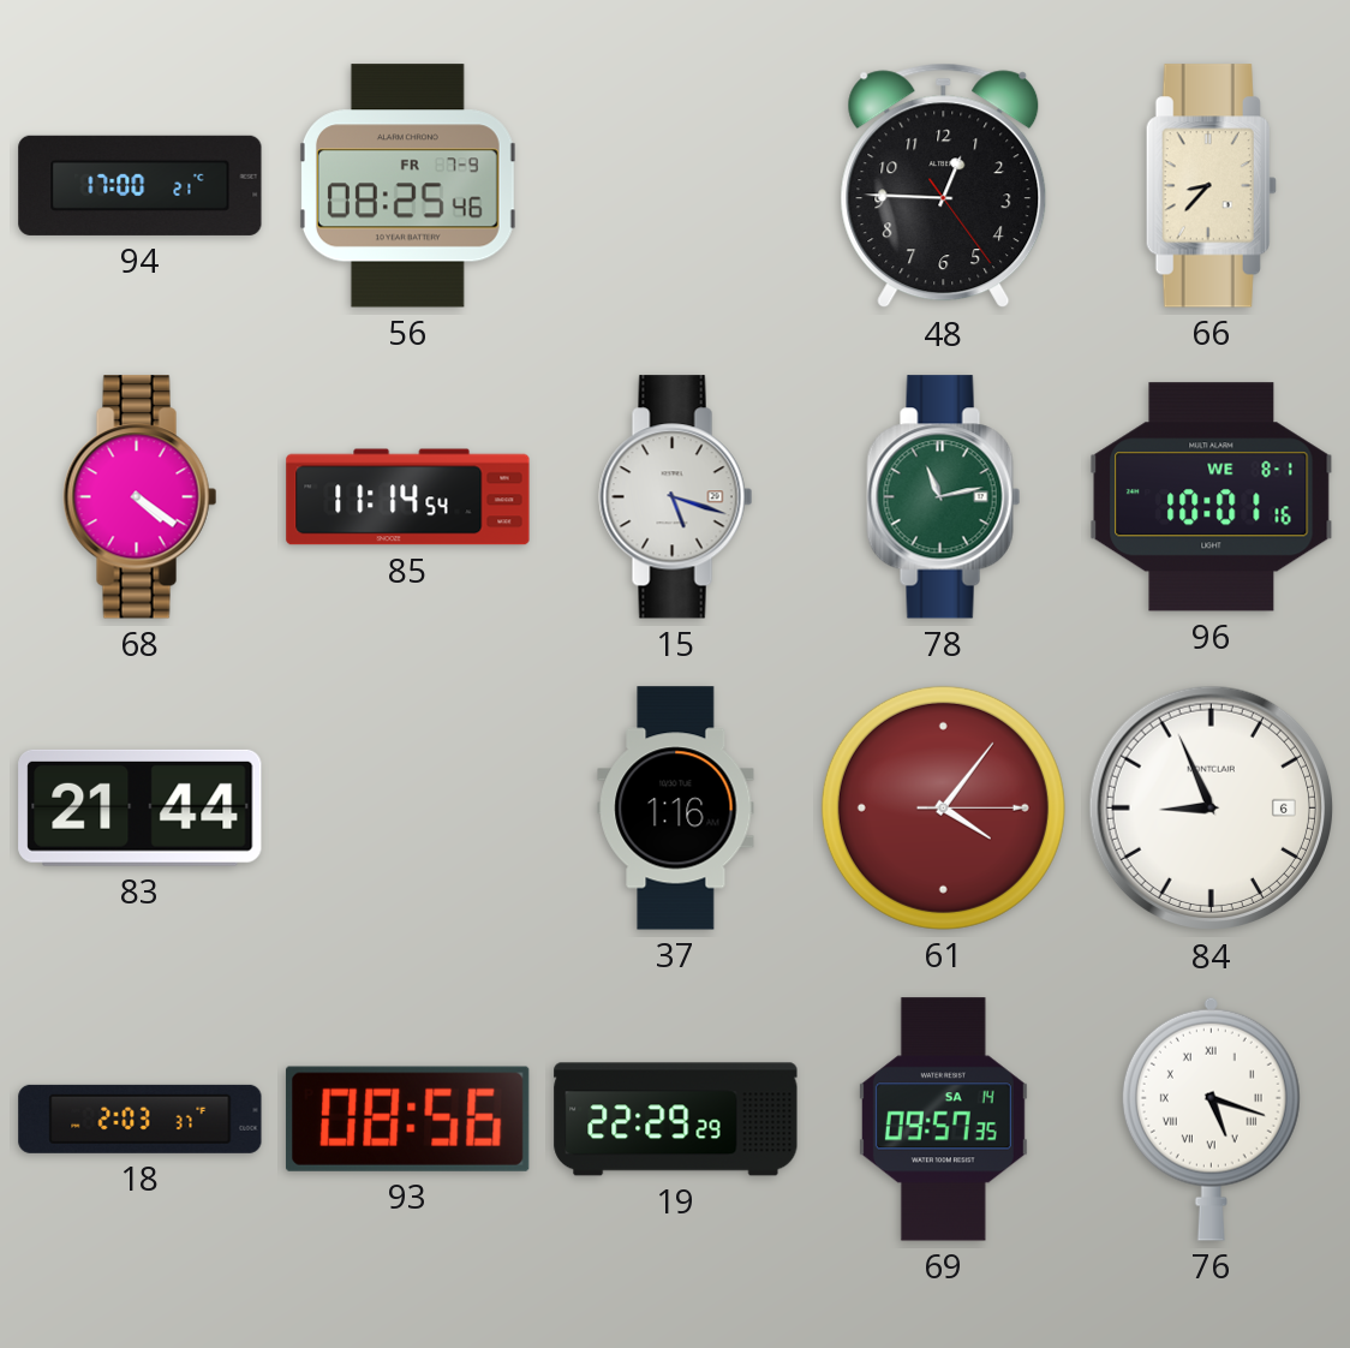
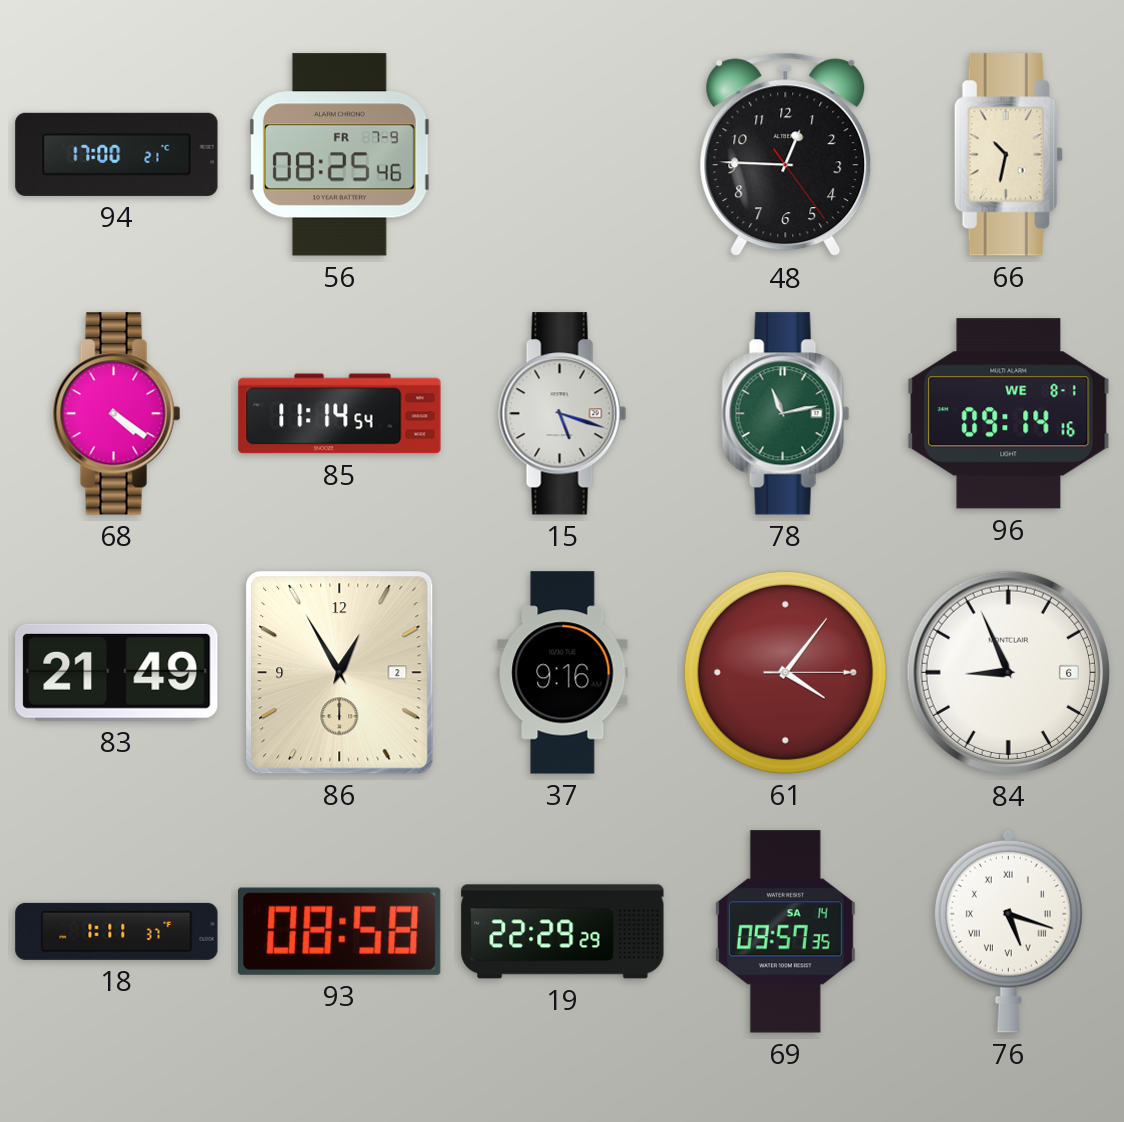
66: 8:37 -> 10:32
96: 10:01 -> 09:14
83: 21:44 -> 21:49
86: none -> 12:55
37: 1:16 -> 9:16
18: 2:03 -> 1:11
93: 08:56 -> 08:58
